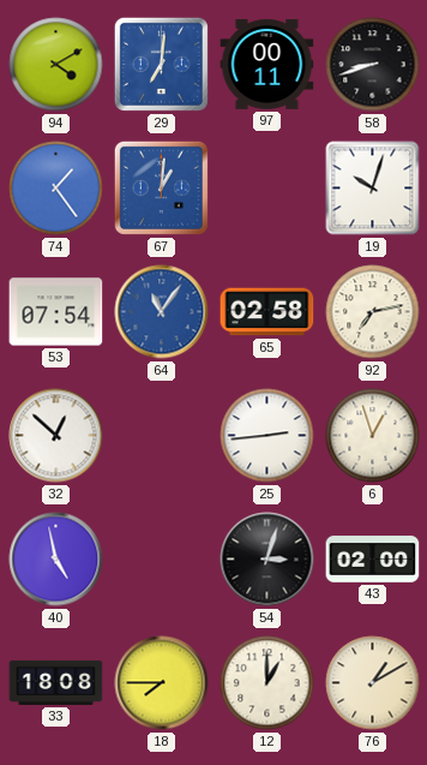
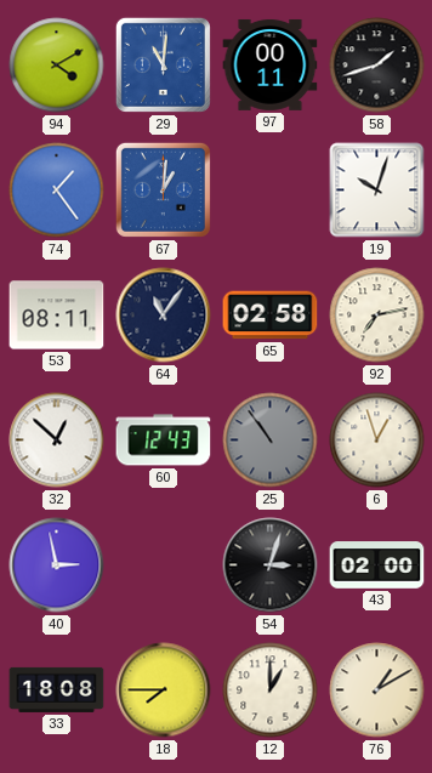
29: 7:01 -> 11:01
58: 8:42 -> 1:42
53: 07:54 -> 08:11
64 dial: blue -> navy
60: none -> 12:43
25: 2:44 -> 10:54
25 dial: white -> grey
40: 4:58 -> 2:58
